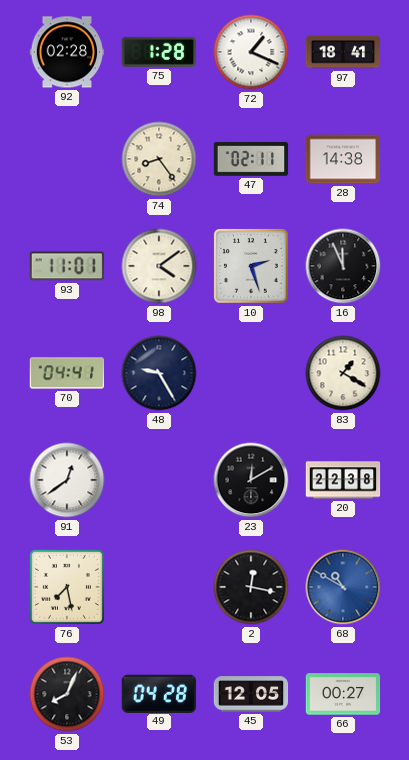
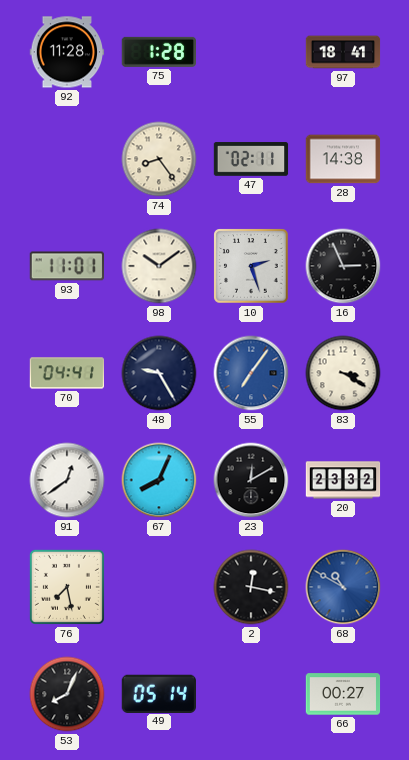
92: 02:28 -> 11:28
72: 1:19 -> none
98: 4:09 -> 10:09
16: 11:56 -> 2:56
55: none -> 7:06
83: 1:20 -> 3:20
67: none -> 8:04
20: 22:38 -> 23:32
49: 04:28 -> 05:14
45: 12:05 -> none
